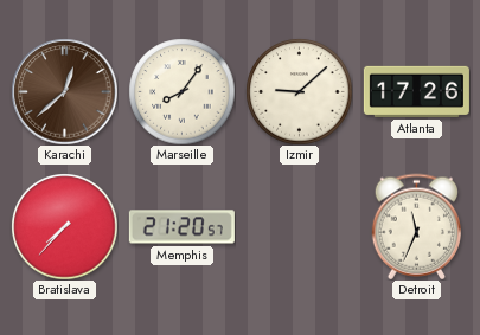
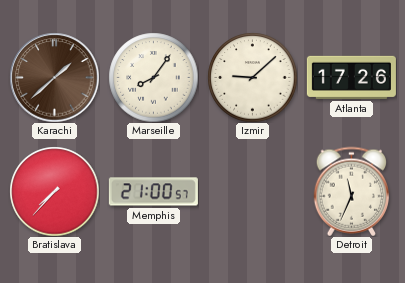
Karachi: 12:38 -> 1:38
Memphis: 21:20 -> 21:00
